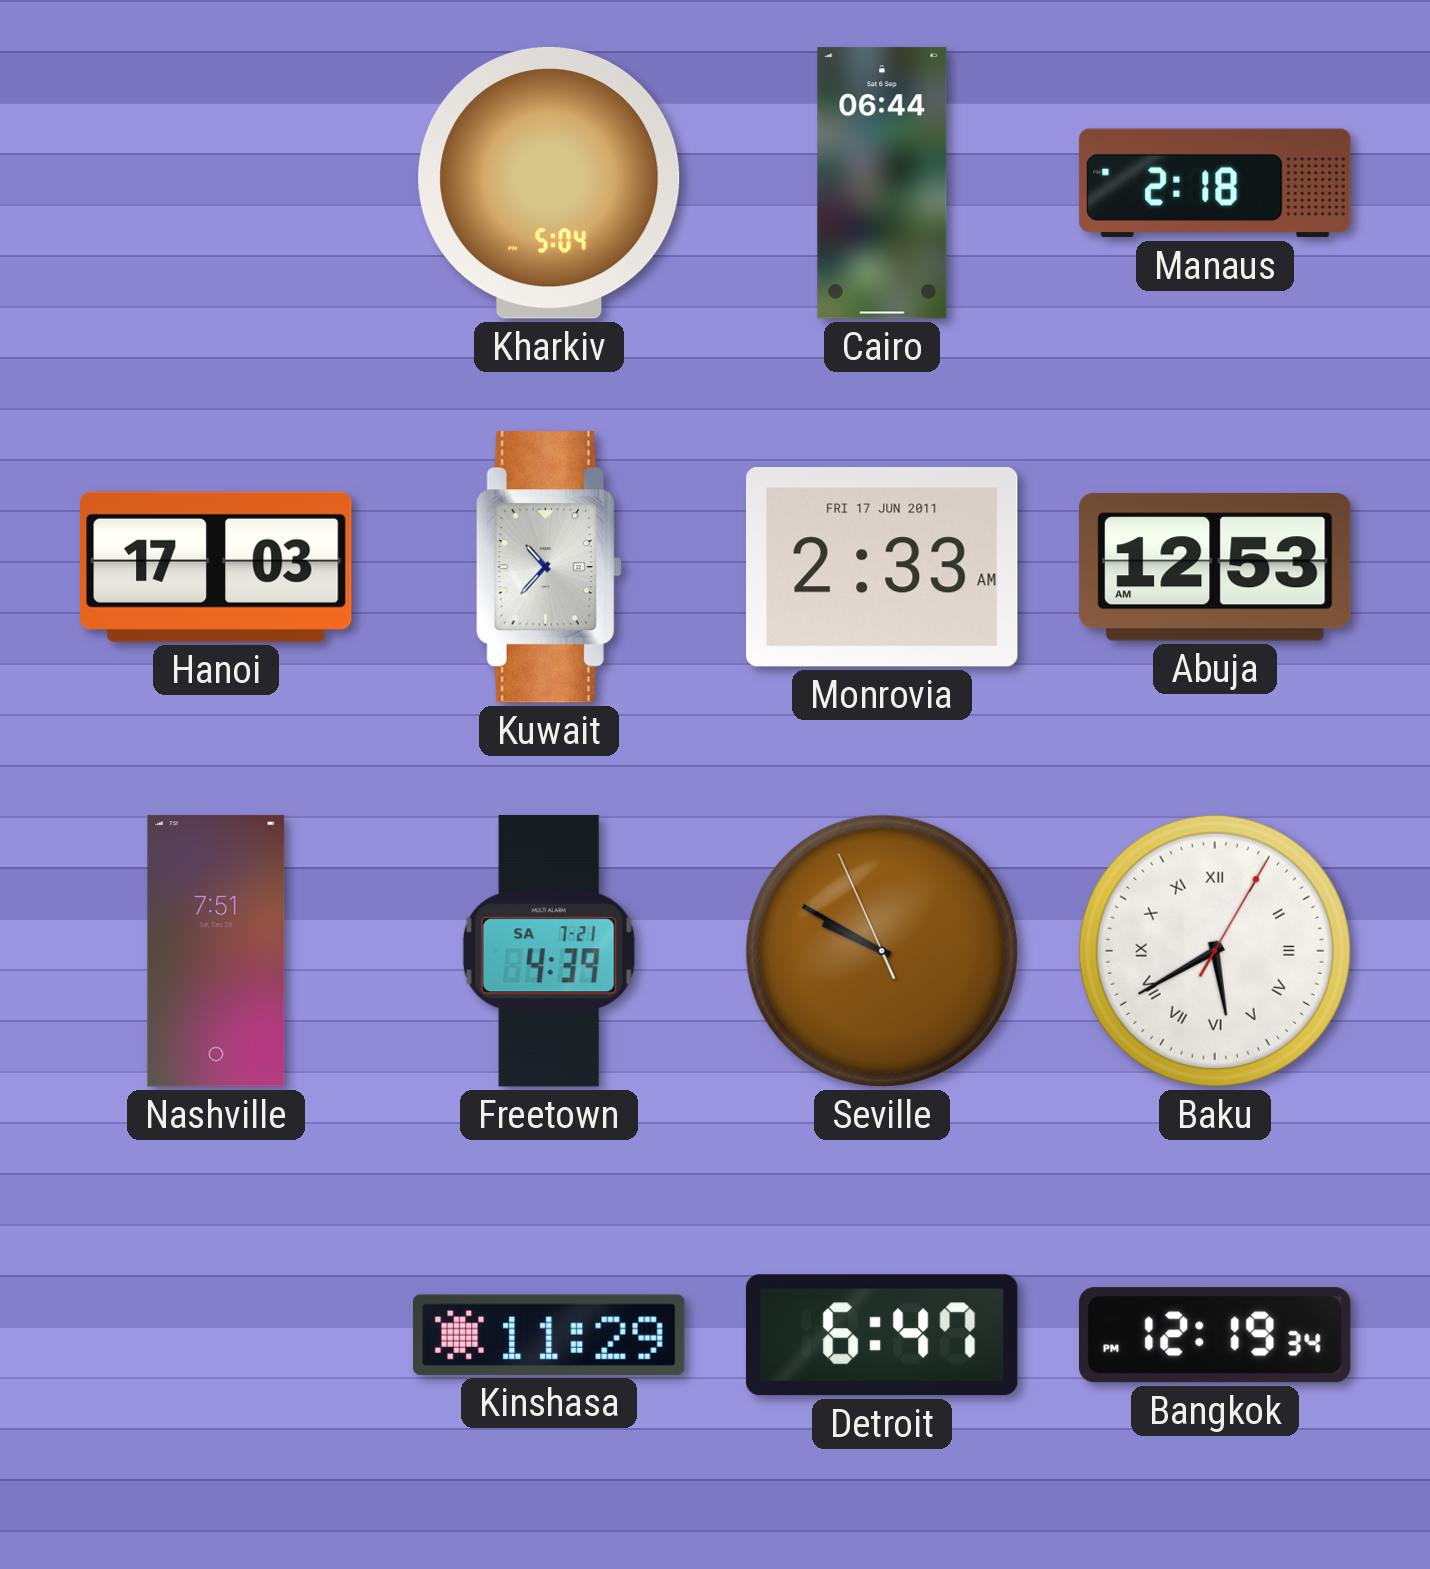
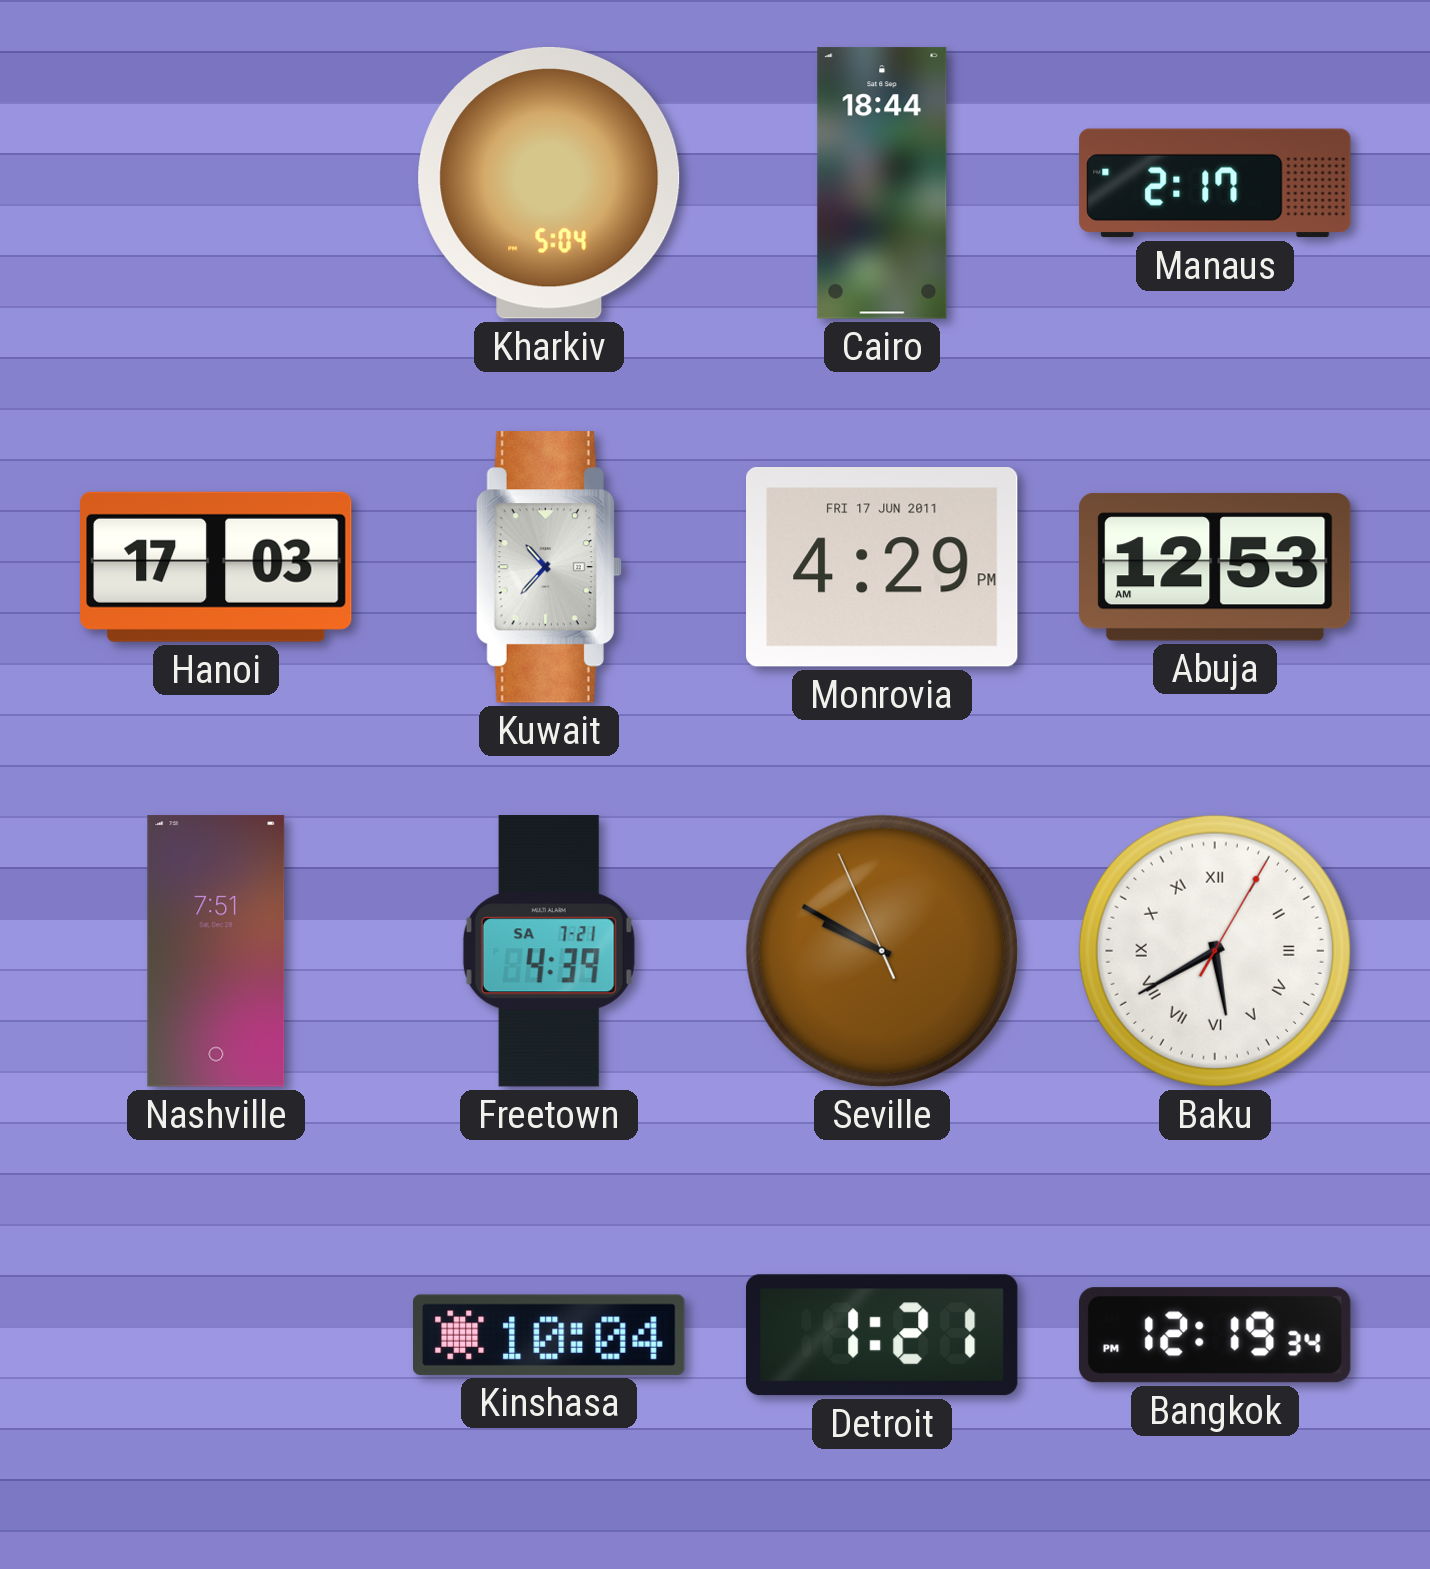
Cairo: 06:44 -> 18:44
Manaus: 2:18 -> 2:17
Monrovia: 2:33 -> 4:29
Kinshasa: 11:29 -> 10:04
Detroit: 6:47 -> 1:21
